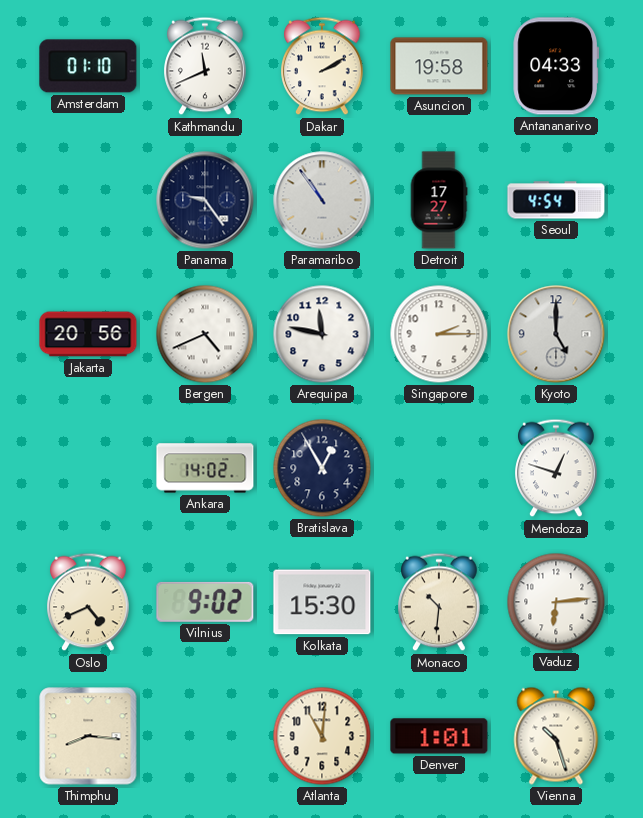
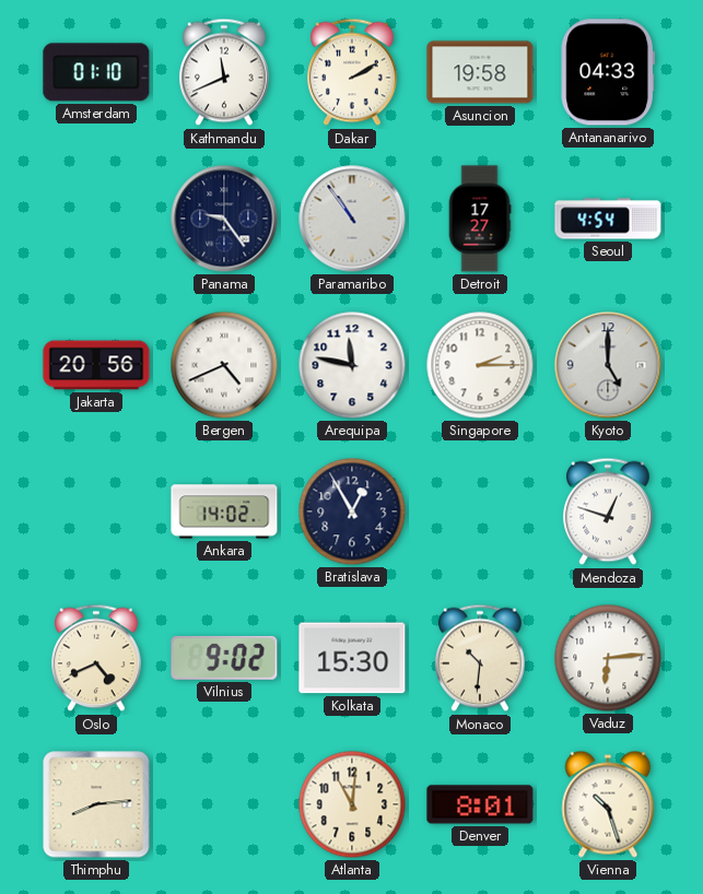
Thimphu: 8:16 -> 8:14
Denver: 1:01 -> 8:01
